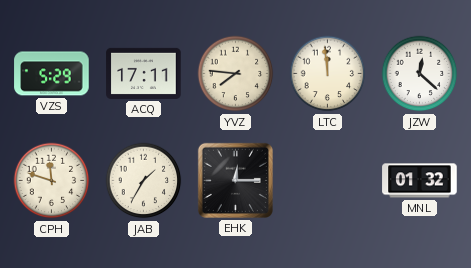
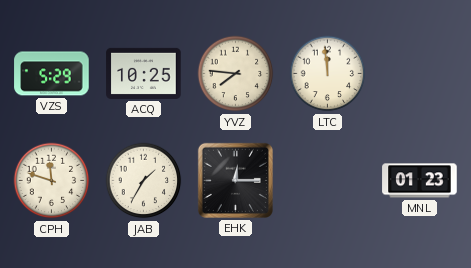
ACQ: 17:11 -> 10:25
JZW: 12:22 -> none
MNL: 01:32 -> 01:23
